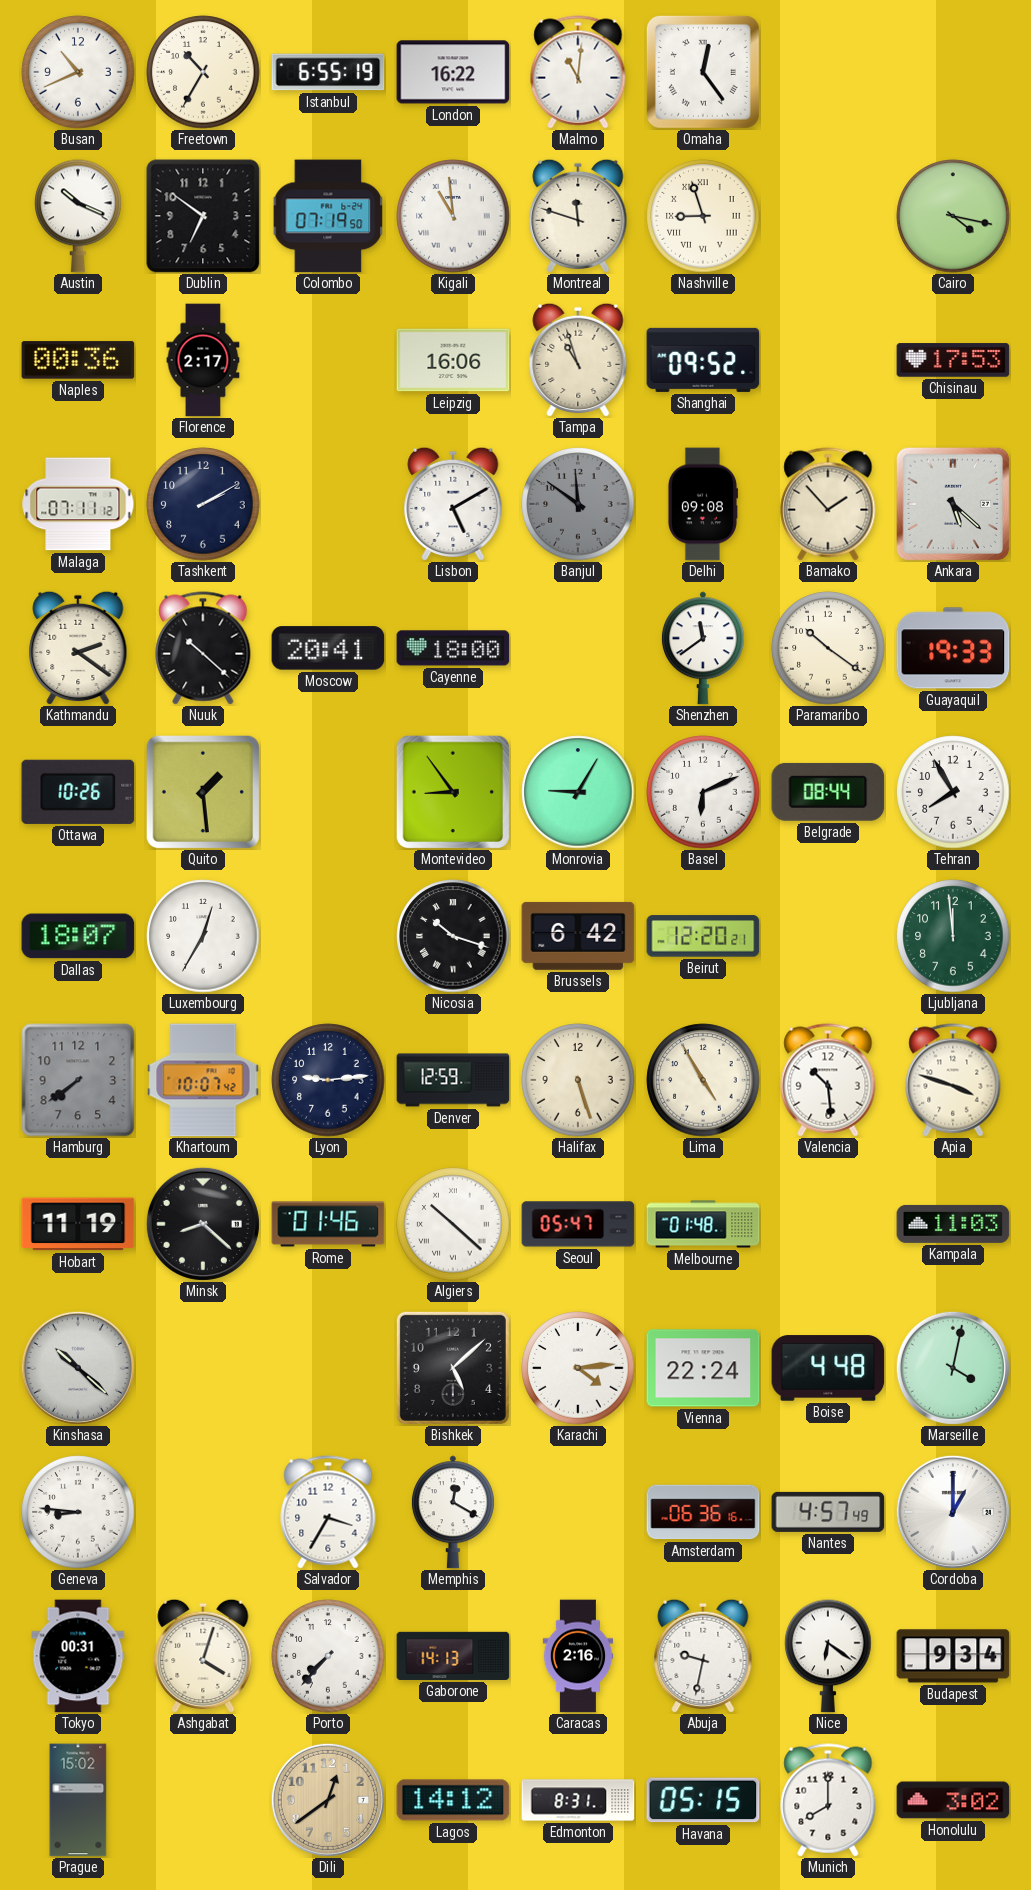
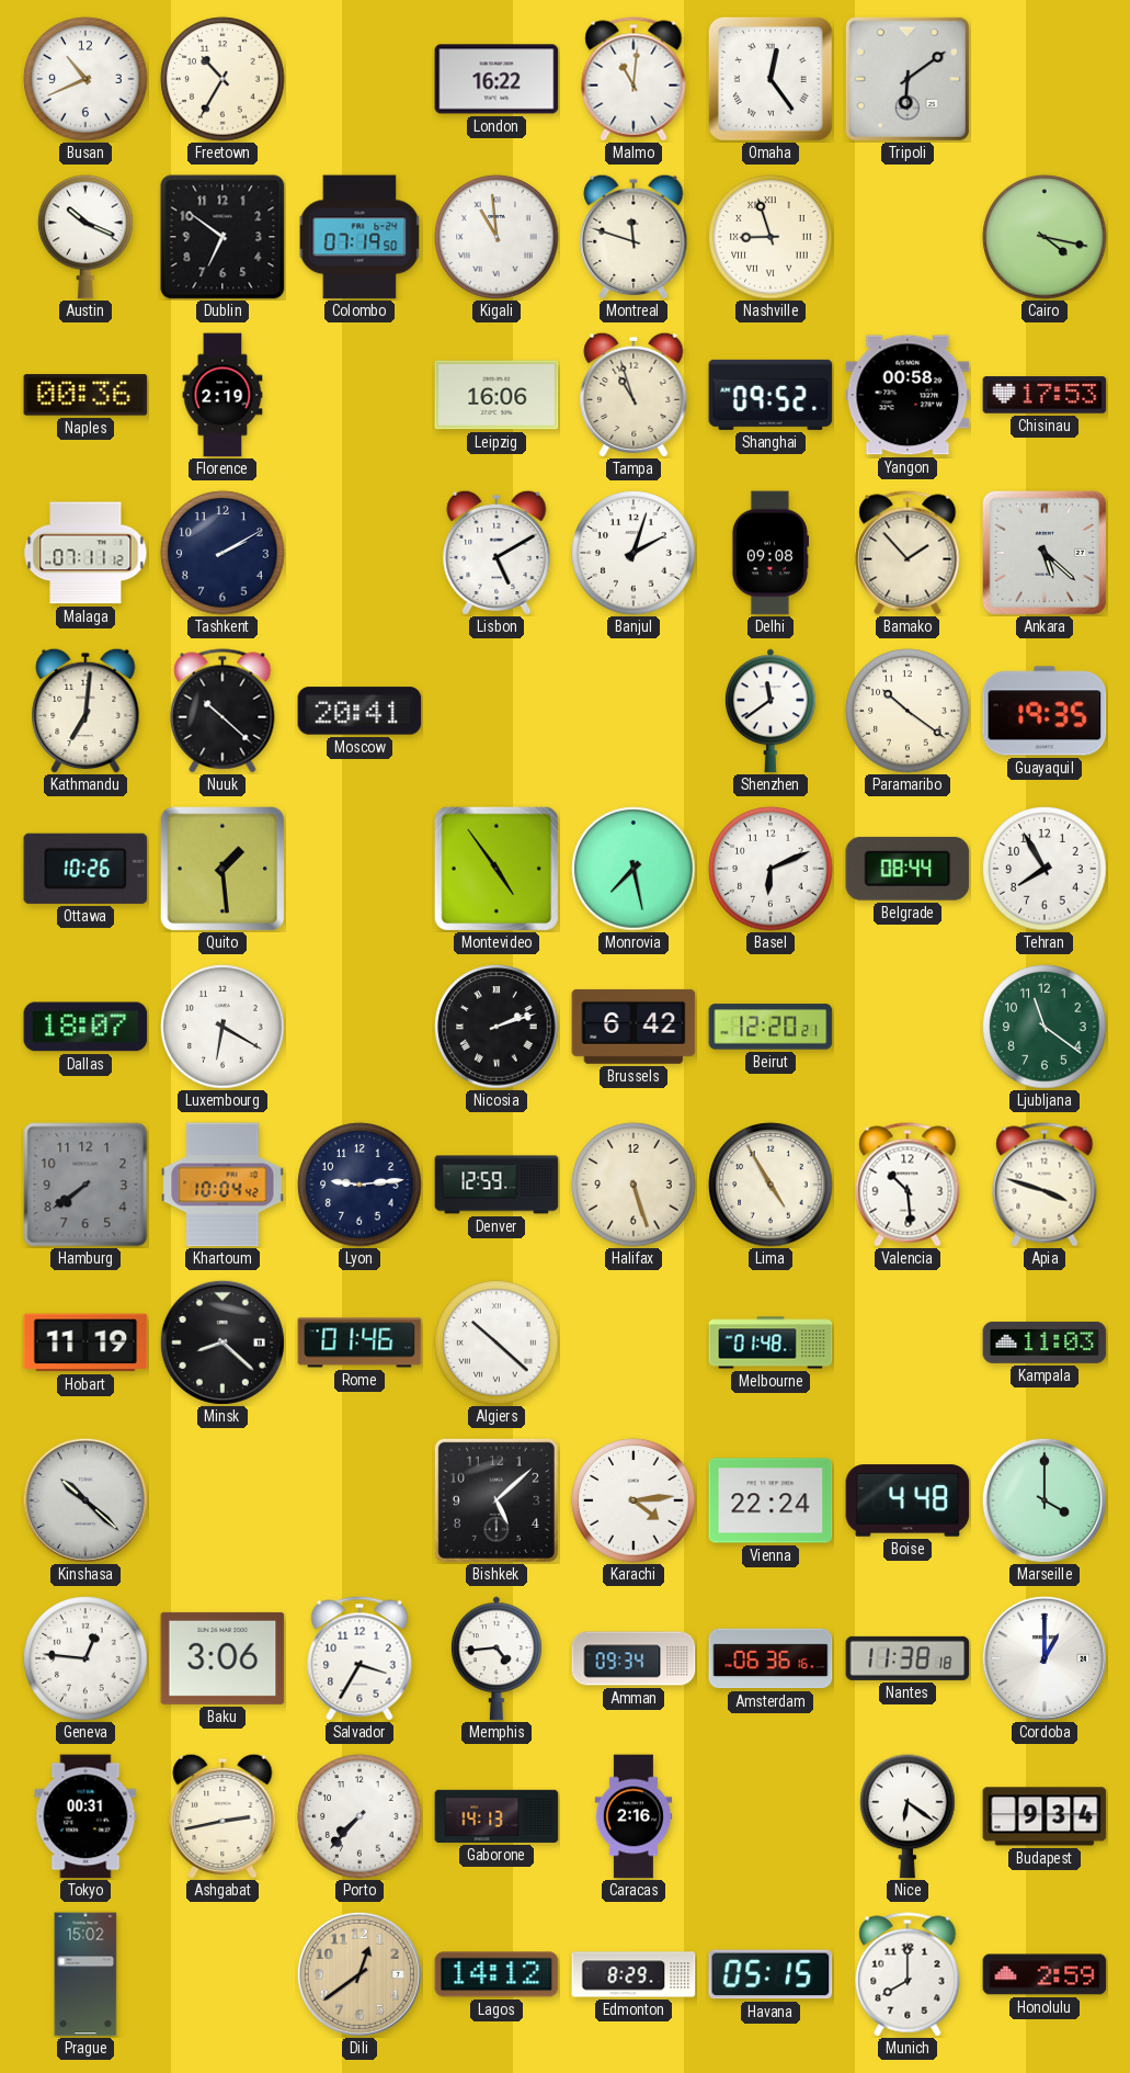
Istanbul: 6:55 -> none
Tripoli: none -> 6:09
Florence: 2:17 -> 2:19
Yangon: none -> 00:58
Banjul: 11:51 -> 2:03
Banjul dial: grey -> white
Kathmandu: 2:21 -> 7:01
Cayenne: 18:00 -> none
Guayaquil: 19:33 -> 19:35
Montevideo: 8:54 -> 4:54
Monrovia: 9:05 -> 7:28
Luxembourg: 12:35 -> 6:20
Nicosia: 10:18 -> 2:12
Ljubljana: 11:59 -> 11:21
Khartoum: 10:07 -> 10:04
Seoul: 05:47 -> none
Marseille: 4:02 -> 4:00
Geneva: 8:46 -> 12:46
Baku: none -> 3:06
Memphis: 12:20 -> 4:44
Amman: none -> 09:34
Nantes: 4:57 -> 11:38
Ashgabat: 4:03 -> 2:43
Abuja: 9:32 -> none
Edmonton: 8:31 -> 8:29
Honolulu: 3:02 -> 2:59
